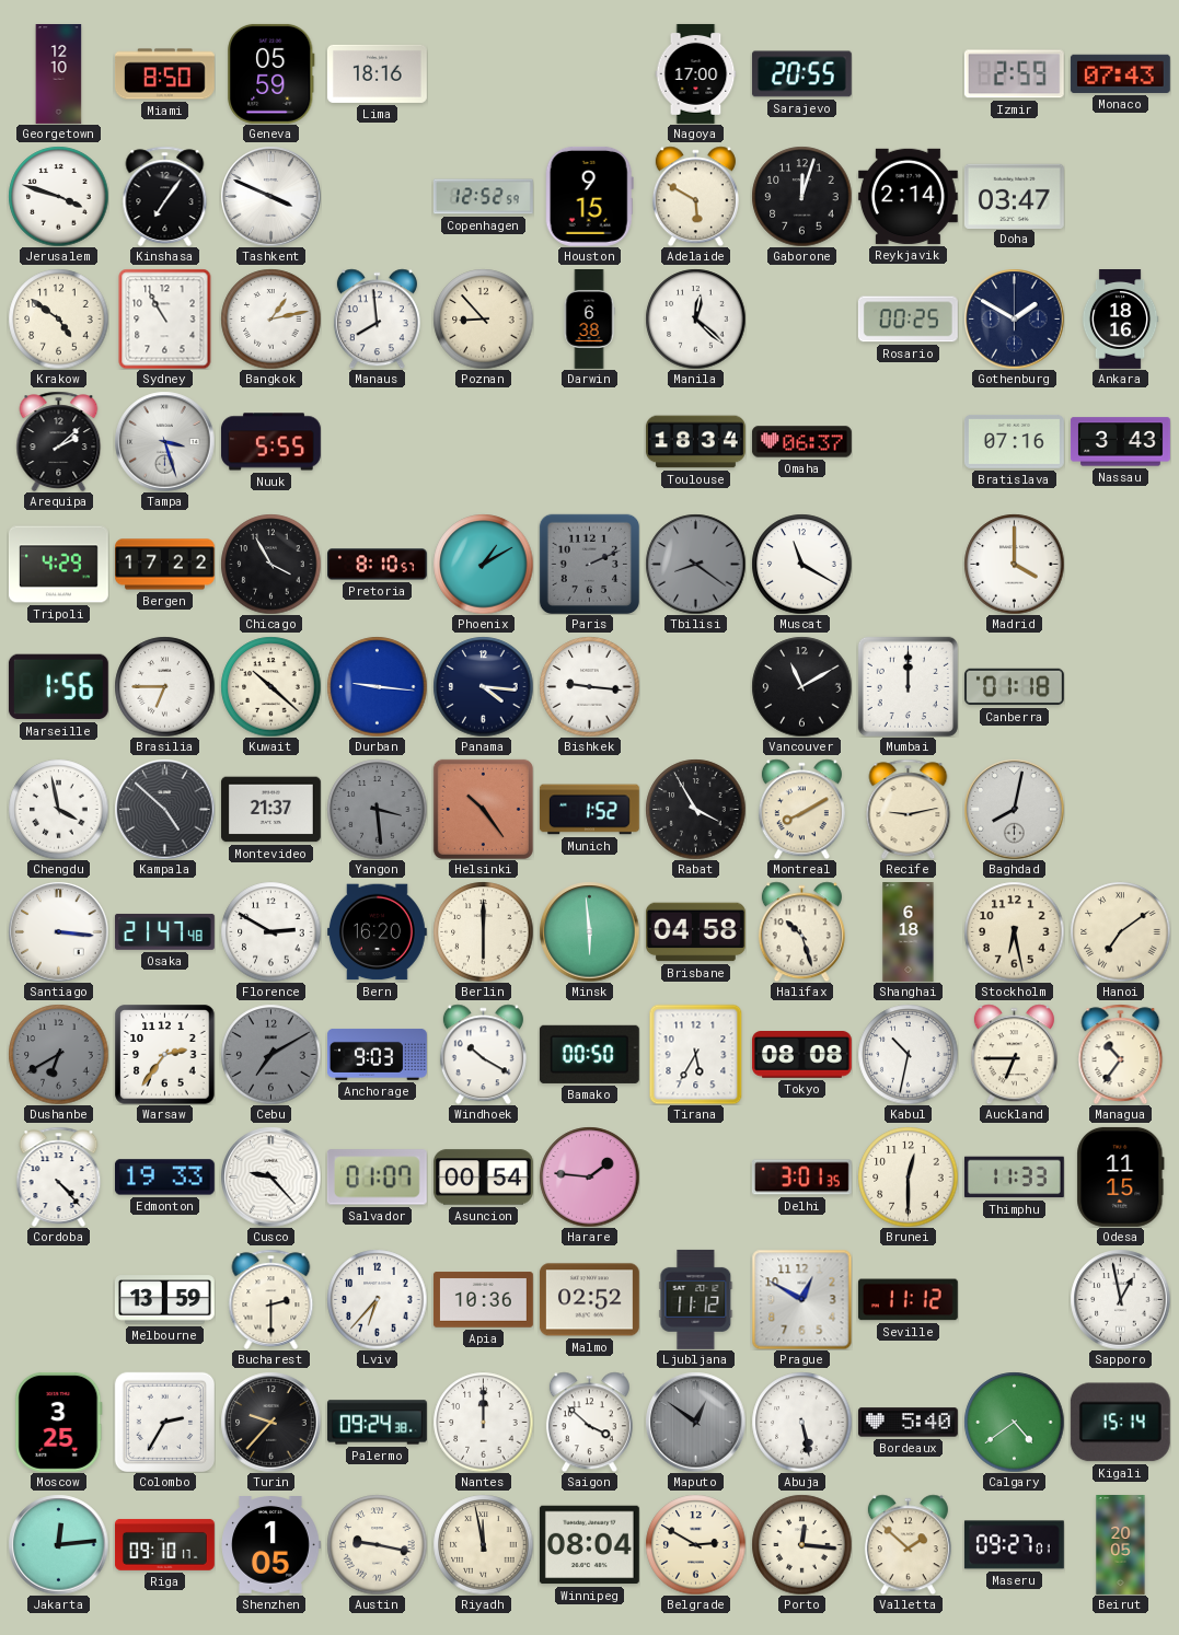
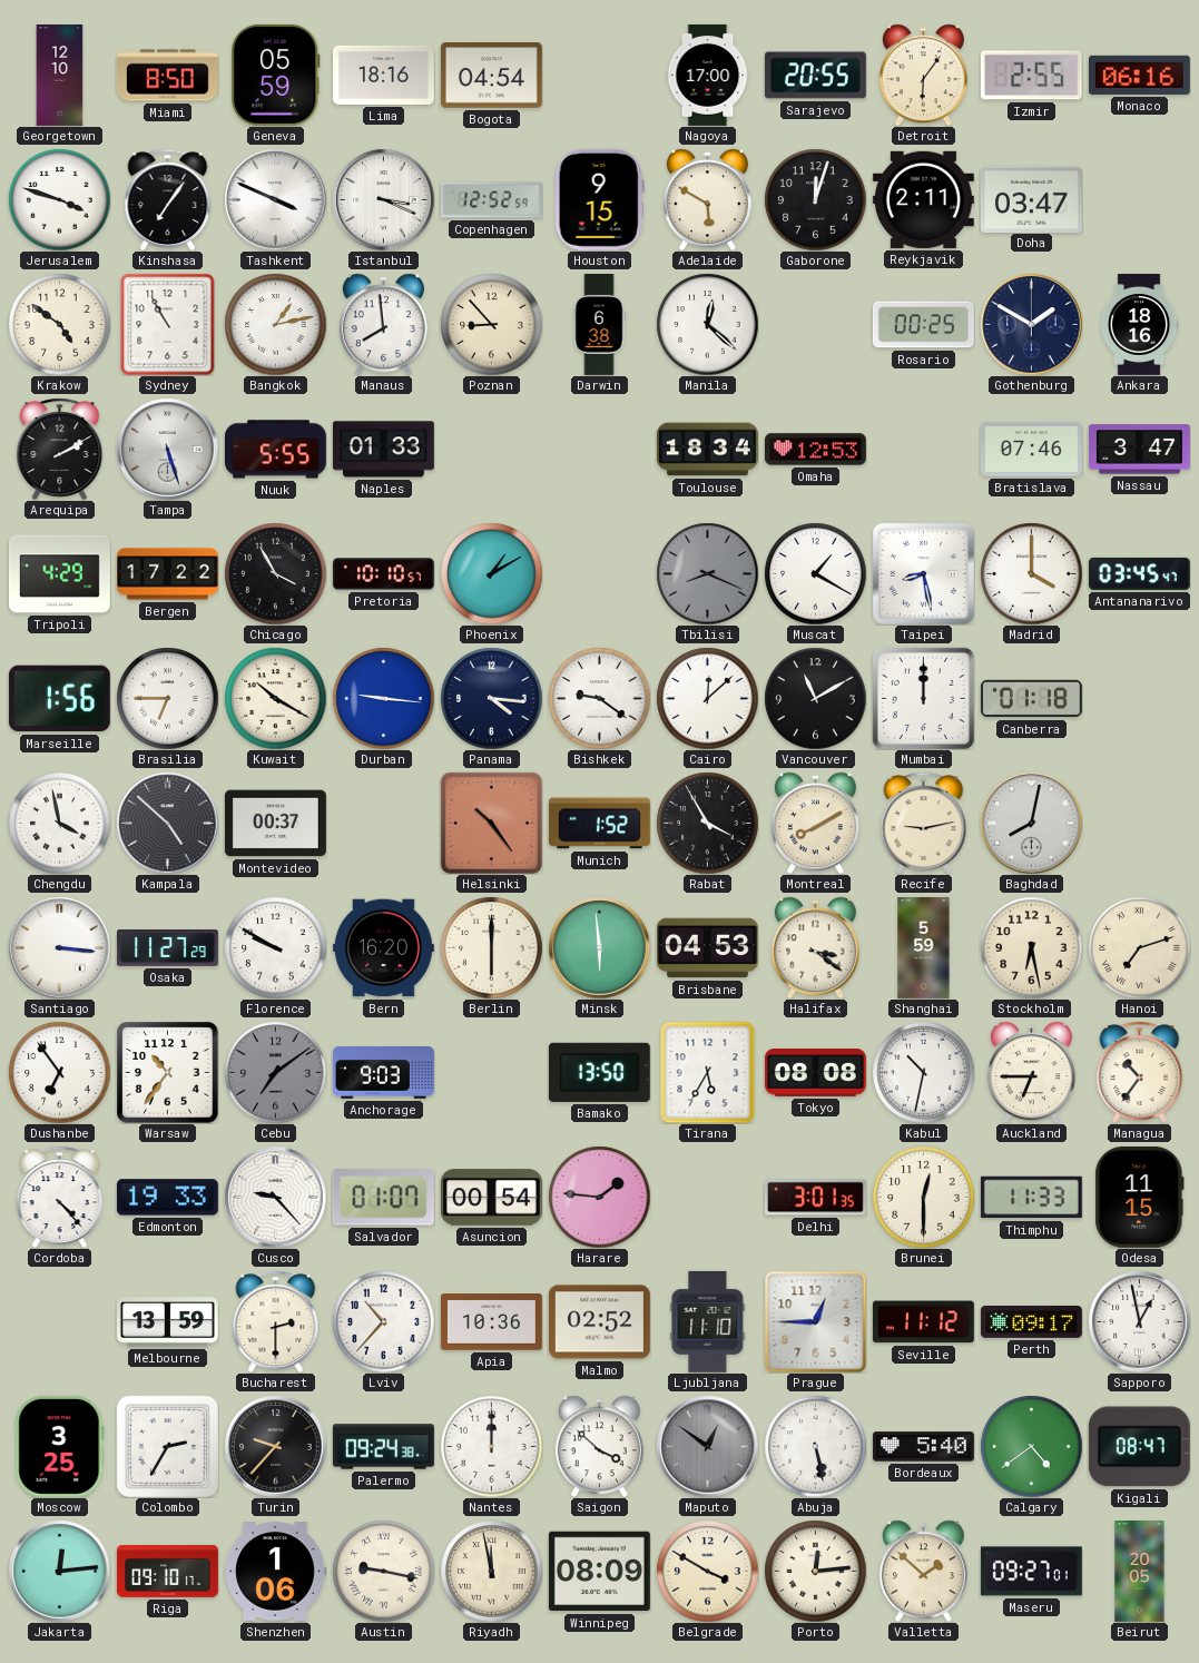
Bogota: none -> 04:54
Detroit: none -> 6:06
Izmir: 2:59 -> 2:55
Monaco: 07:43 -> 06:16
Istanbul: none -> 3:19
Reykjavik: 2:14 -> 2:11
Arequipa: 2:08 -> 2:10
Tampa: 3:27 -> 5:27
Naples: none -> 01:33
Omaha: 06:37 -> 12:53
Bratislava: 07:16 -> 07:46
Nassau: 3:43 -> 3:47
Pretoria: 8:10 -> 10:10
Paris: 2:11 -> none
Tbilisi: 8:21 -> 8:19
Muscat: 11:20 -> 1:20
Taipei: none -> 8:28
Antananarivo: none -> 03:45
Kuwait: 10:22 -> 10:20
Bishkek: 9:16 -> 9:21
Cairo: none -> 12:08
Montevideo: 21:37 -> 00:37
Yangon: 3:29 -> none
Osaka: 21:47 -> 11:27
Florence: 2:50 -> 9:50
Brisbane: 04:58 -> 04:53
Halifax: 10:27 -> 3:21
Shanghai: 6:18 -> 5:59
Hanoi: 7:09 -> 7:12
Dushanbe: 6:40 -> 6:54
Dushanbe dial: grey -> white
Warsaw: 2:36 -> 10:36
Cebu: 7:10 -> 7:09
Windhoek: 10:20 -> none
Bamako: 00:50 -> 13:50
Lviv: 6:37 -> 10:37
Ljubljana: 11:12 -> 11:10
Prague: 12:50 -> 12:45
Perth: none -> 09:17
Kigali: 15:14 -> 08:47
Shenzhen: 1:05 -> 1:06
Winnipeg: 08:04 -> 08:09
Belgrade: 2:50 -> 3:50
Porto: 12:16 -> 12:14
